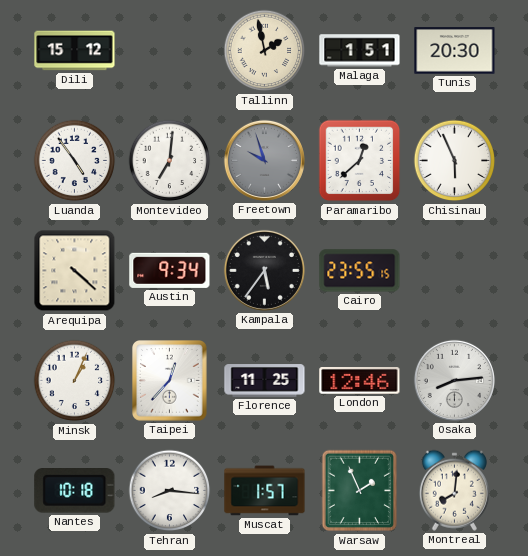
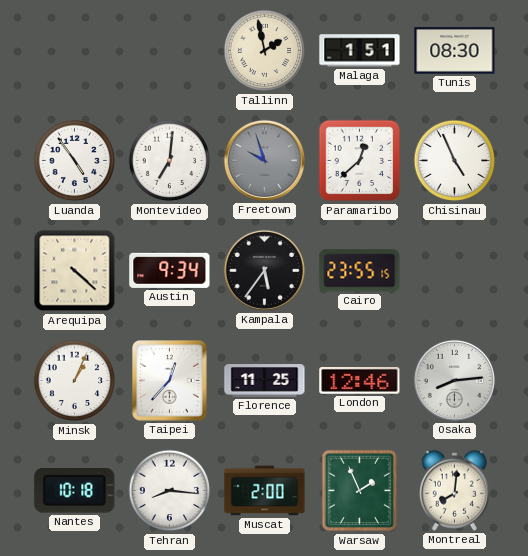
Dili: 15:12 -> none
Tunis: 20:30 -> 08:30
Chisinau: 5:56 -> 4:56
Muscat: 1:57 -> 2:00
